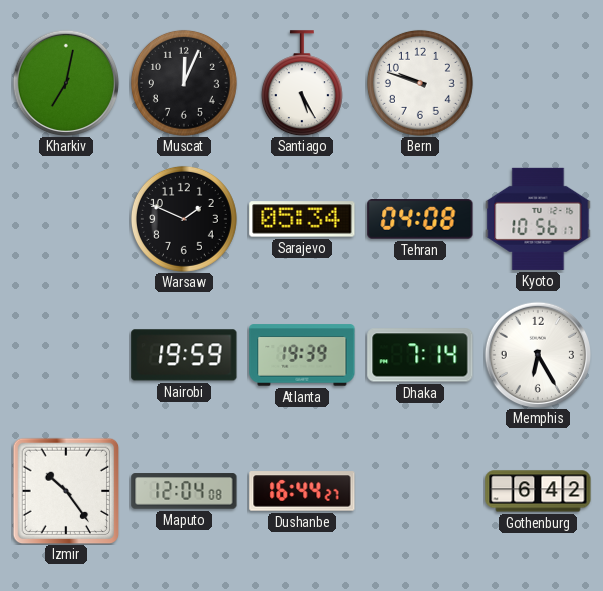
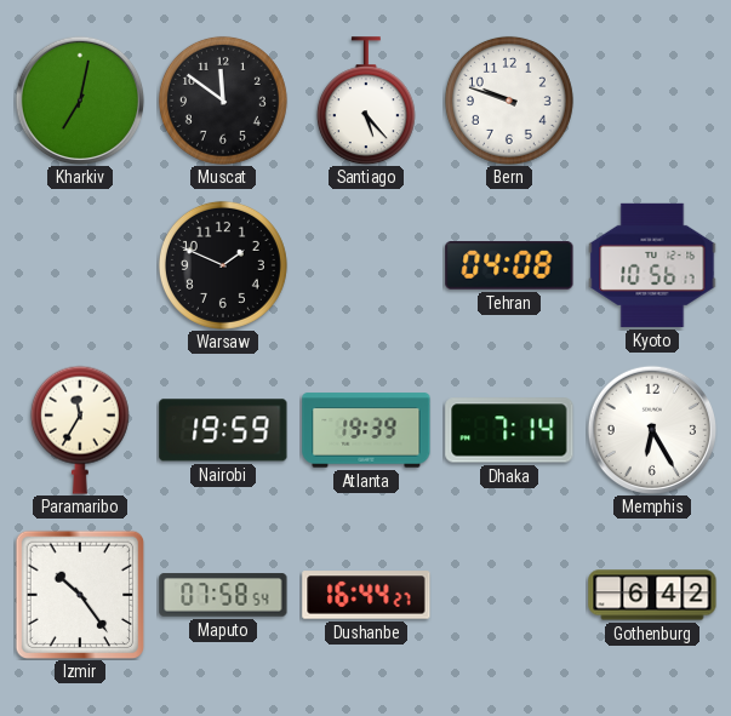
Muscat: 12:04 -> 11:51
Santiago: 5:25 -> 5:23
Sarajevo: 05:34 -> none
Paramaribo: none -> 11:35
Maputo: 12:04 -> 07:58
